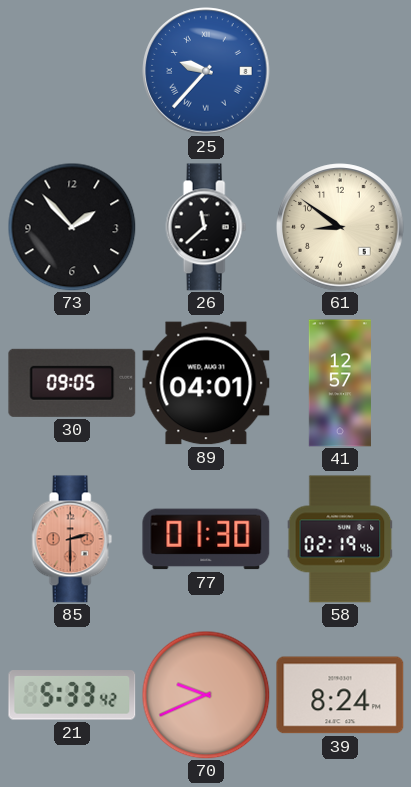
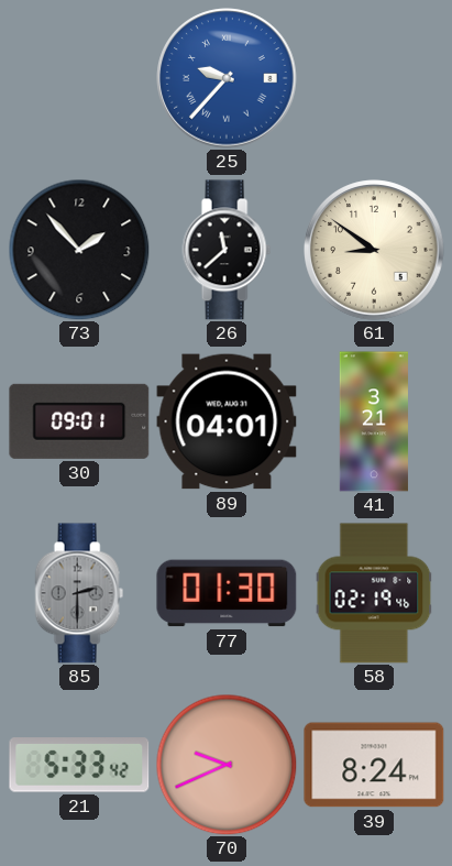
30: 09:05 -> 09:01
41: 12:57 -> 3:21
85 dial: salmon -> grey
